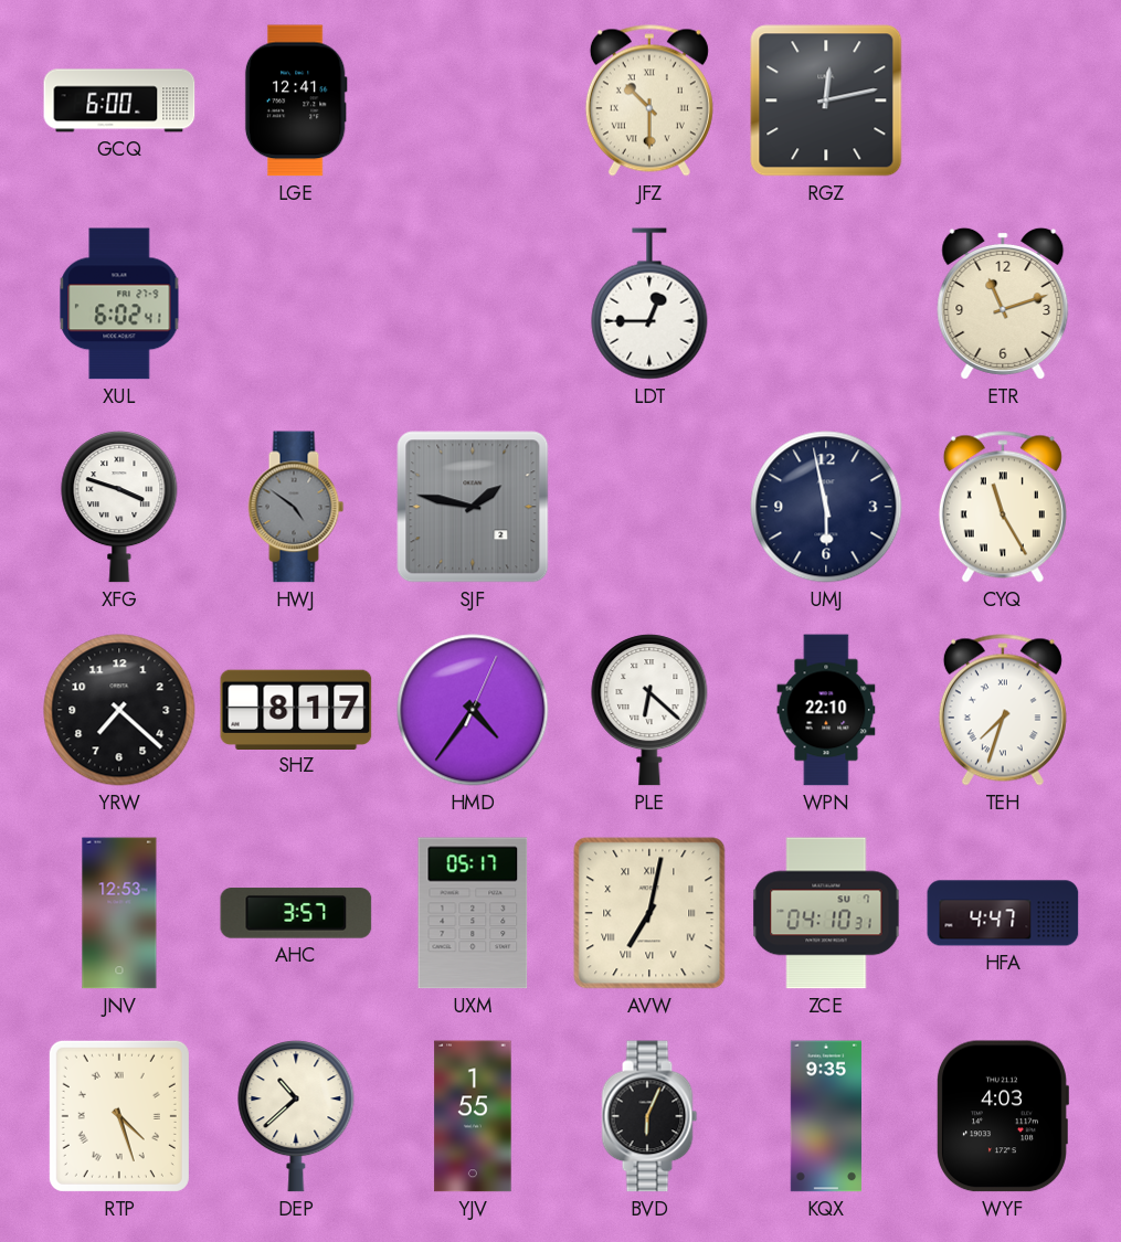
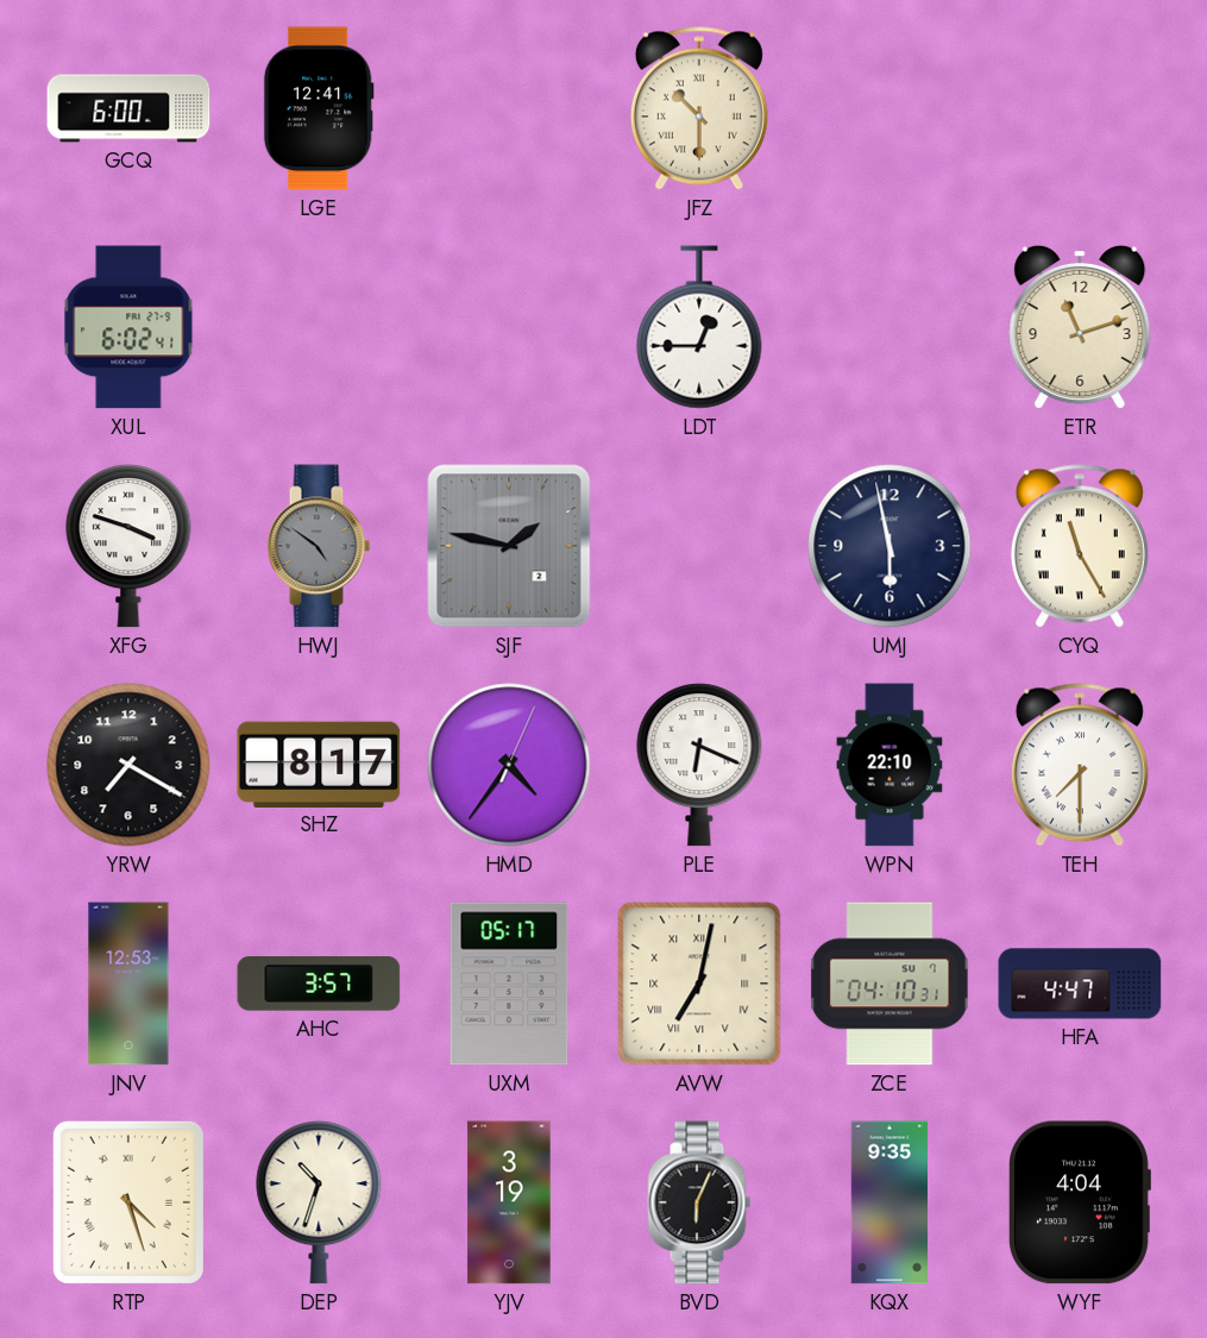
RGZ: 12:13 -> none
YRW: 7:22 -> 7:20
PLE: 6:22 -> 6:19
TEH: 7:33 -> 7:30
DEP: 10:38 -> 10:33
YJV: 1:55 -> 3:19
WYF: 4:03 -> 4:04
